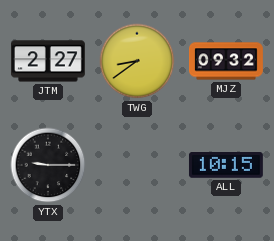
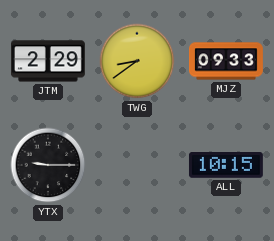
JTM: 2:27 -> 2:29
MJZ: 09:32 -> 09:33
